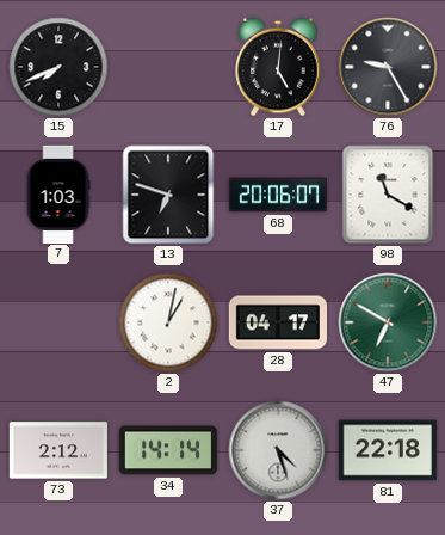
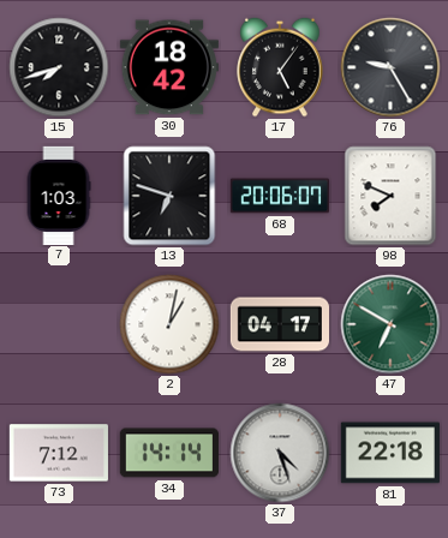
15: 7:41 -> 7:42
30: none -> 18:42
17: 5:01 -> 5:06
98: 11:20 -> 7:49
73: 2:12 -> 7:12
